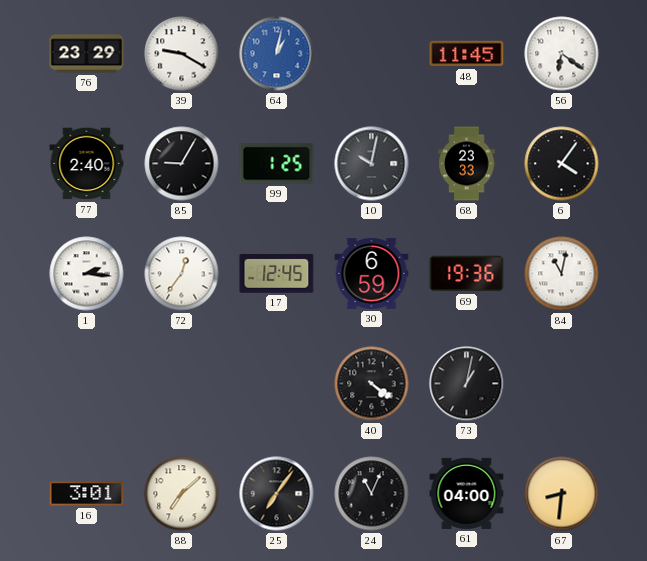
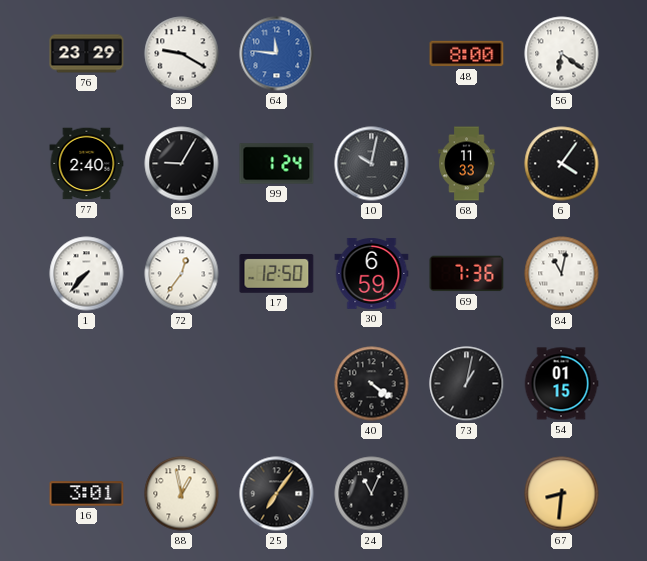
64: 1:02 -> 11:46
48: 11:45 -> 8:00
99: 1:25 -> 1:24
68: 23:33 -> 11:33
1: 2:16 -> 7:37
17: 12:45 -> 12:50
69: 19:36 -> 7:36
54: none -> 01:15
88: 7:08 -> 12:58
61: 04:00 -> none
